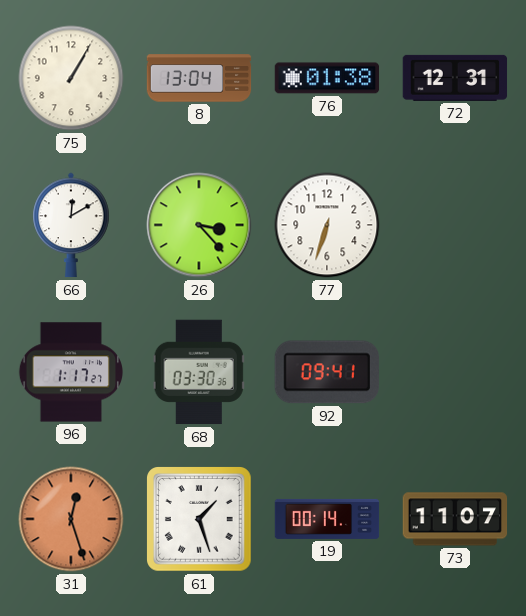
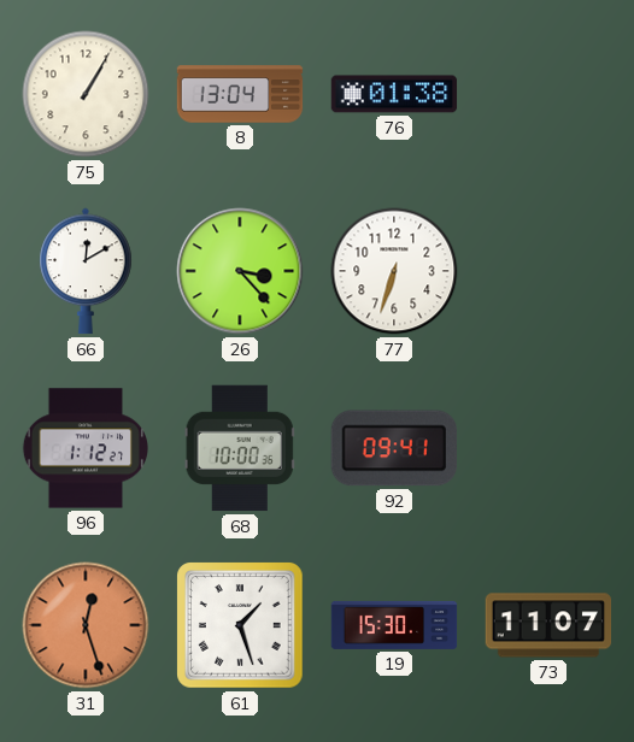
72: 12:31 -> none
96: 1:17 -> 1:12
68: 03:30 -> 10:00
19: 00:14 -> 15:30
